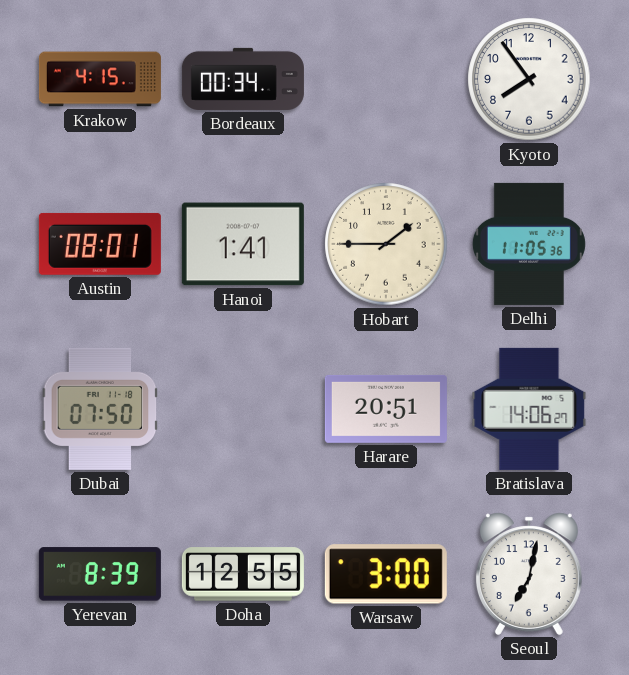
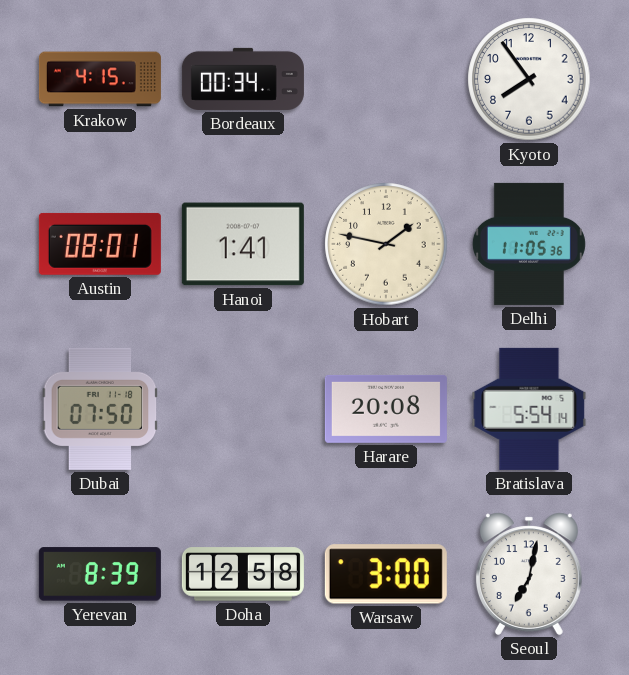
Hobart: 1:45 -> 1:47
Harare: 20:51 -> 20:08
Bratislava: 14:06 -> 5:54
Doha: 12:55 -> 12:58
